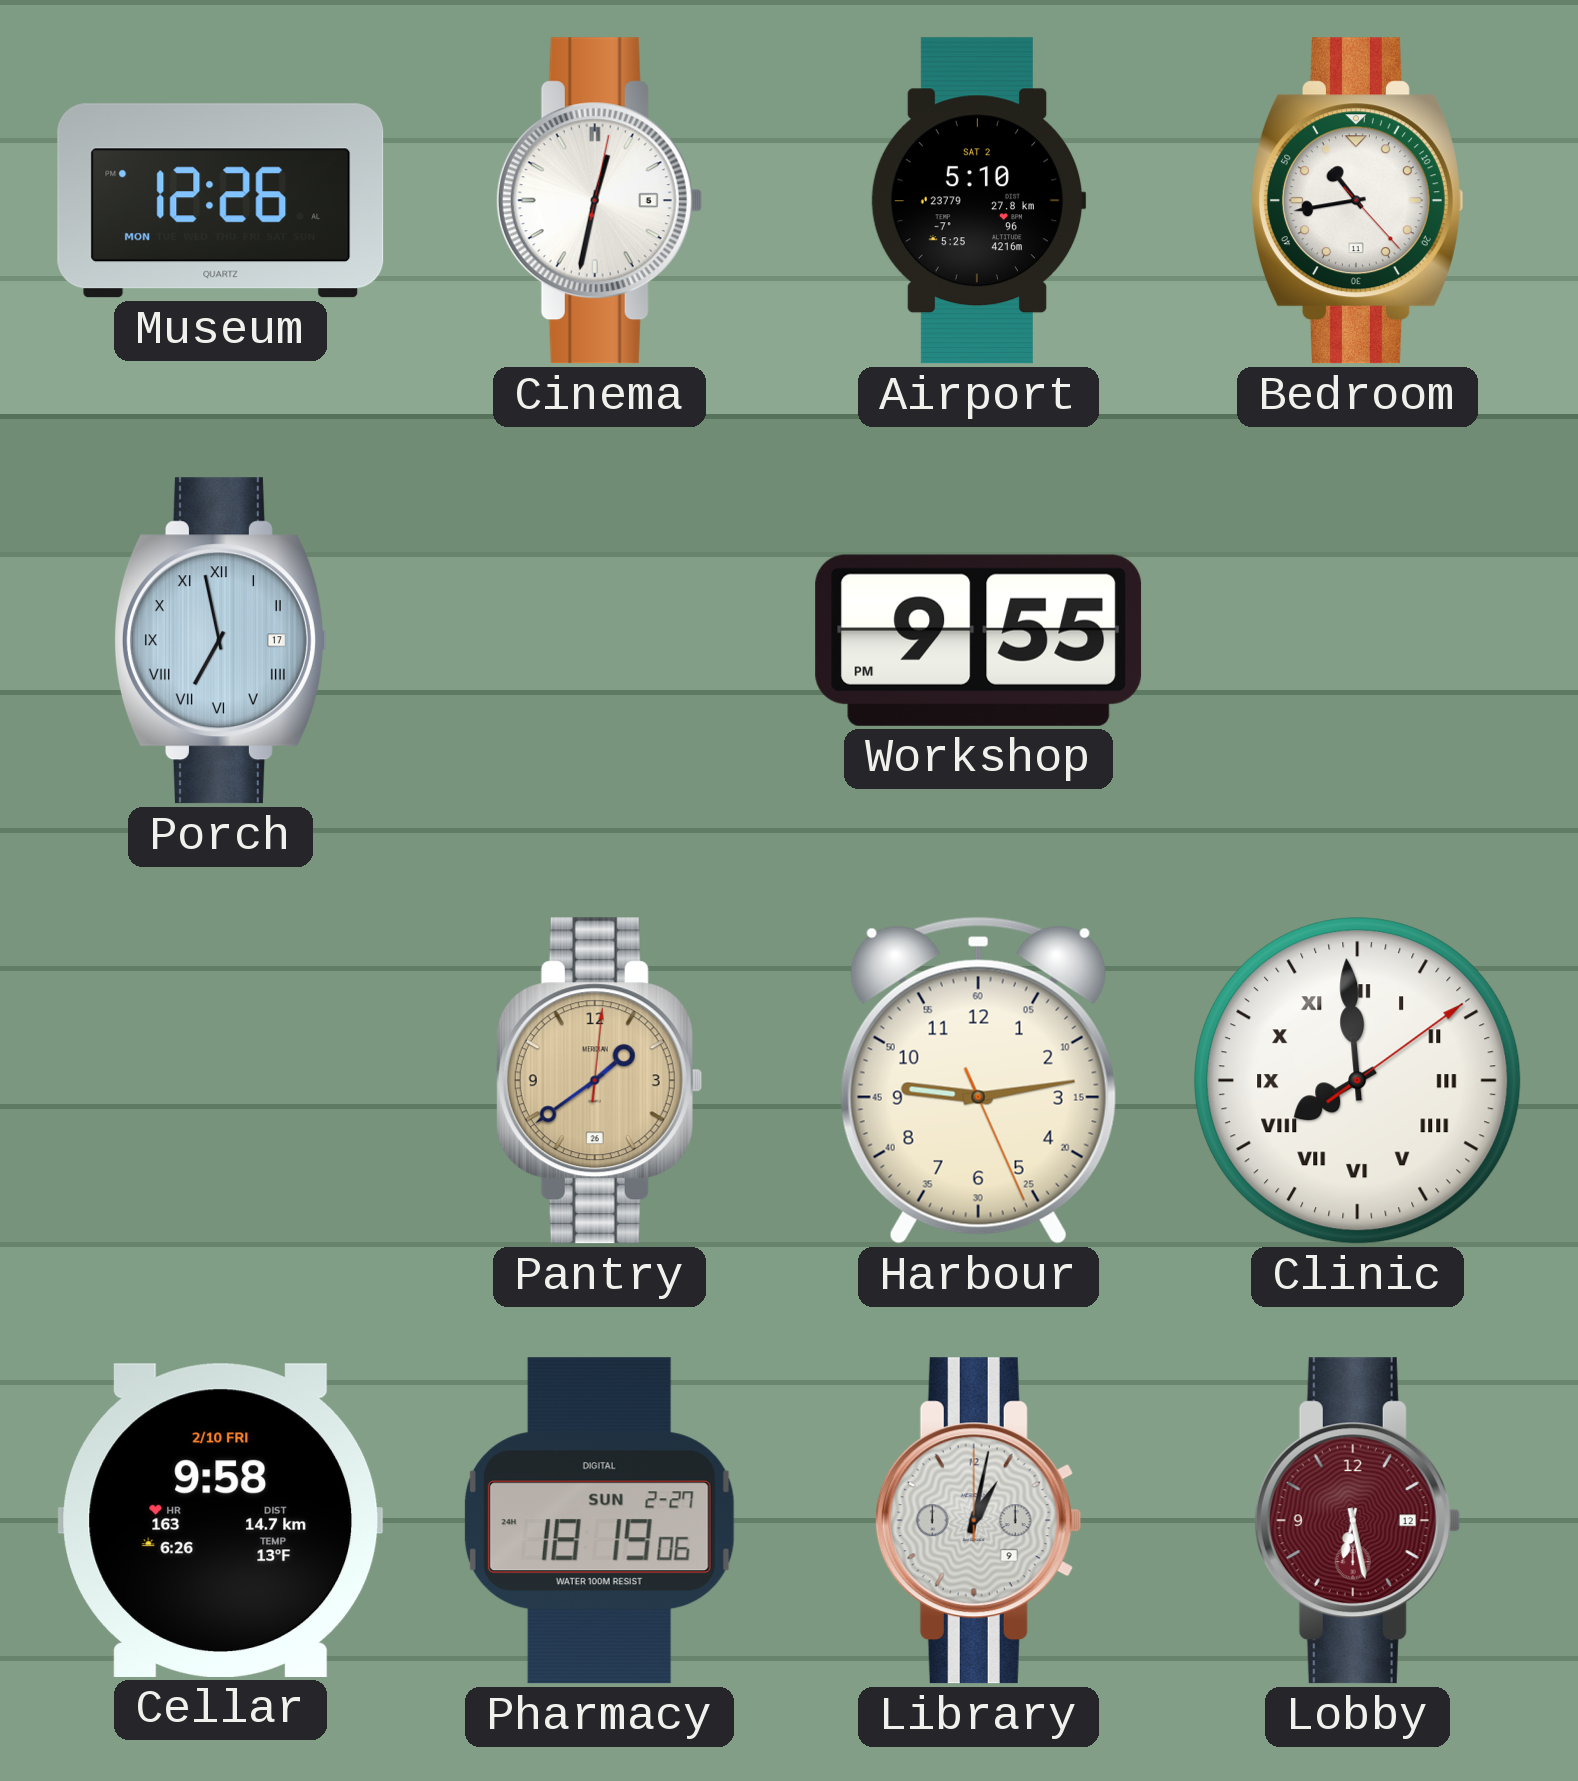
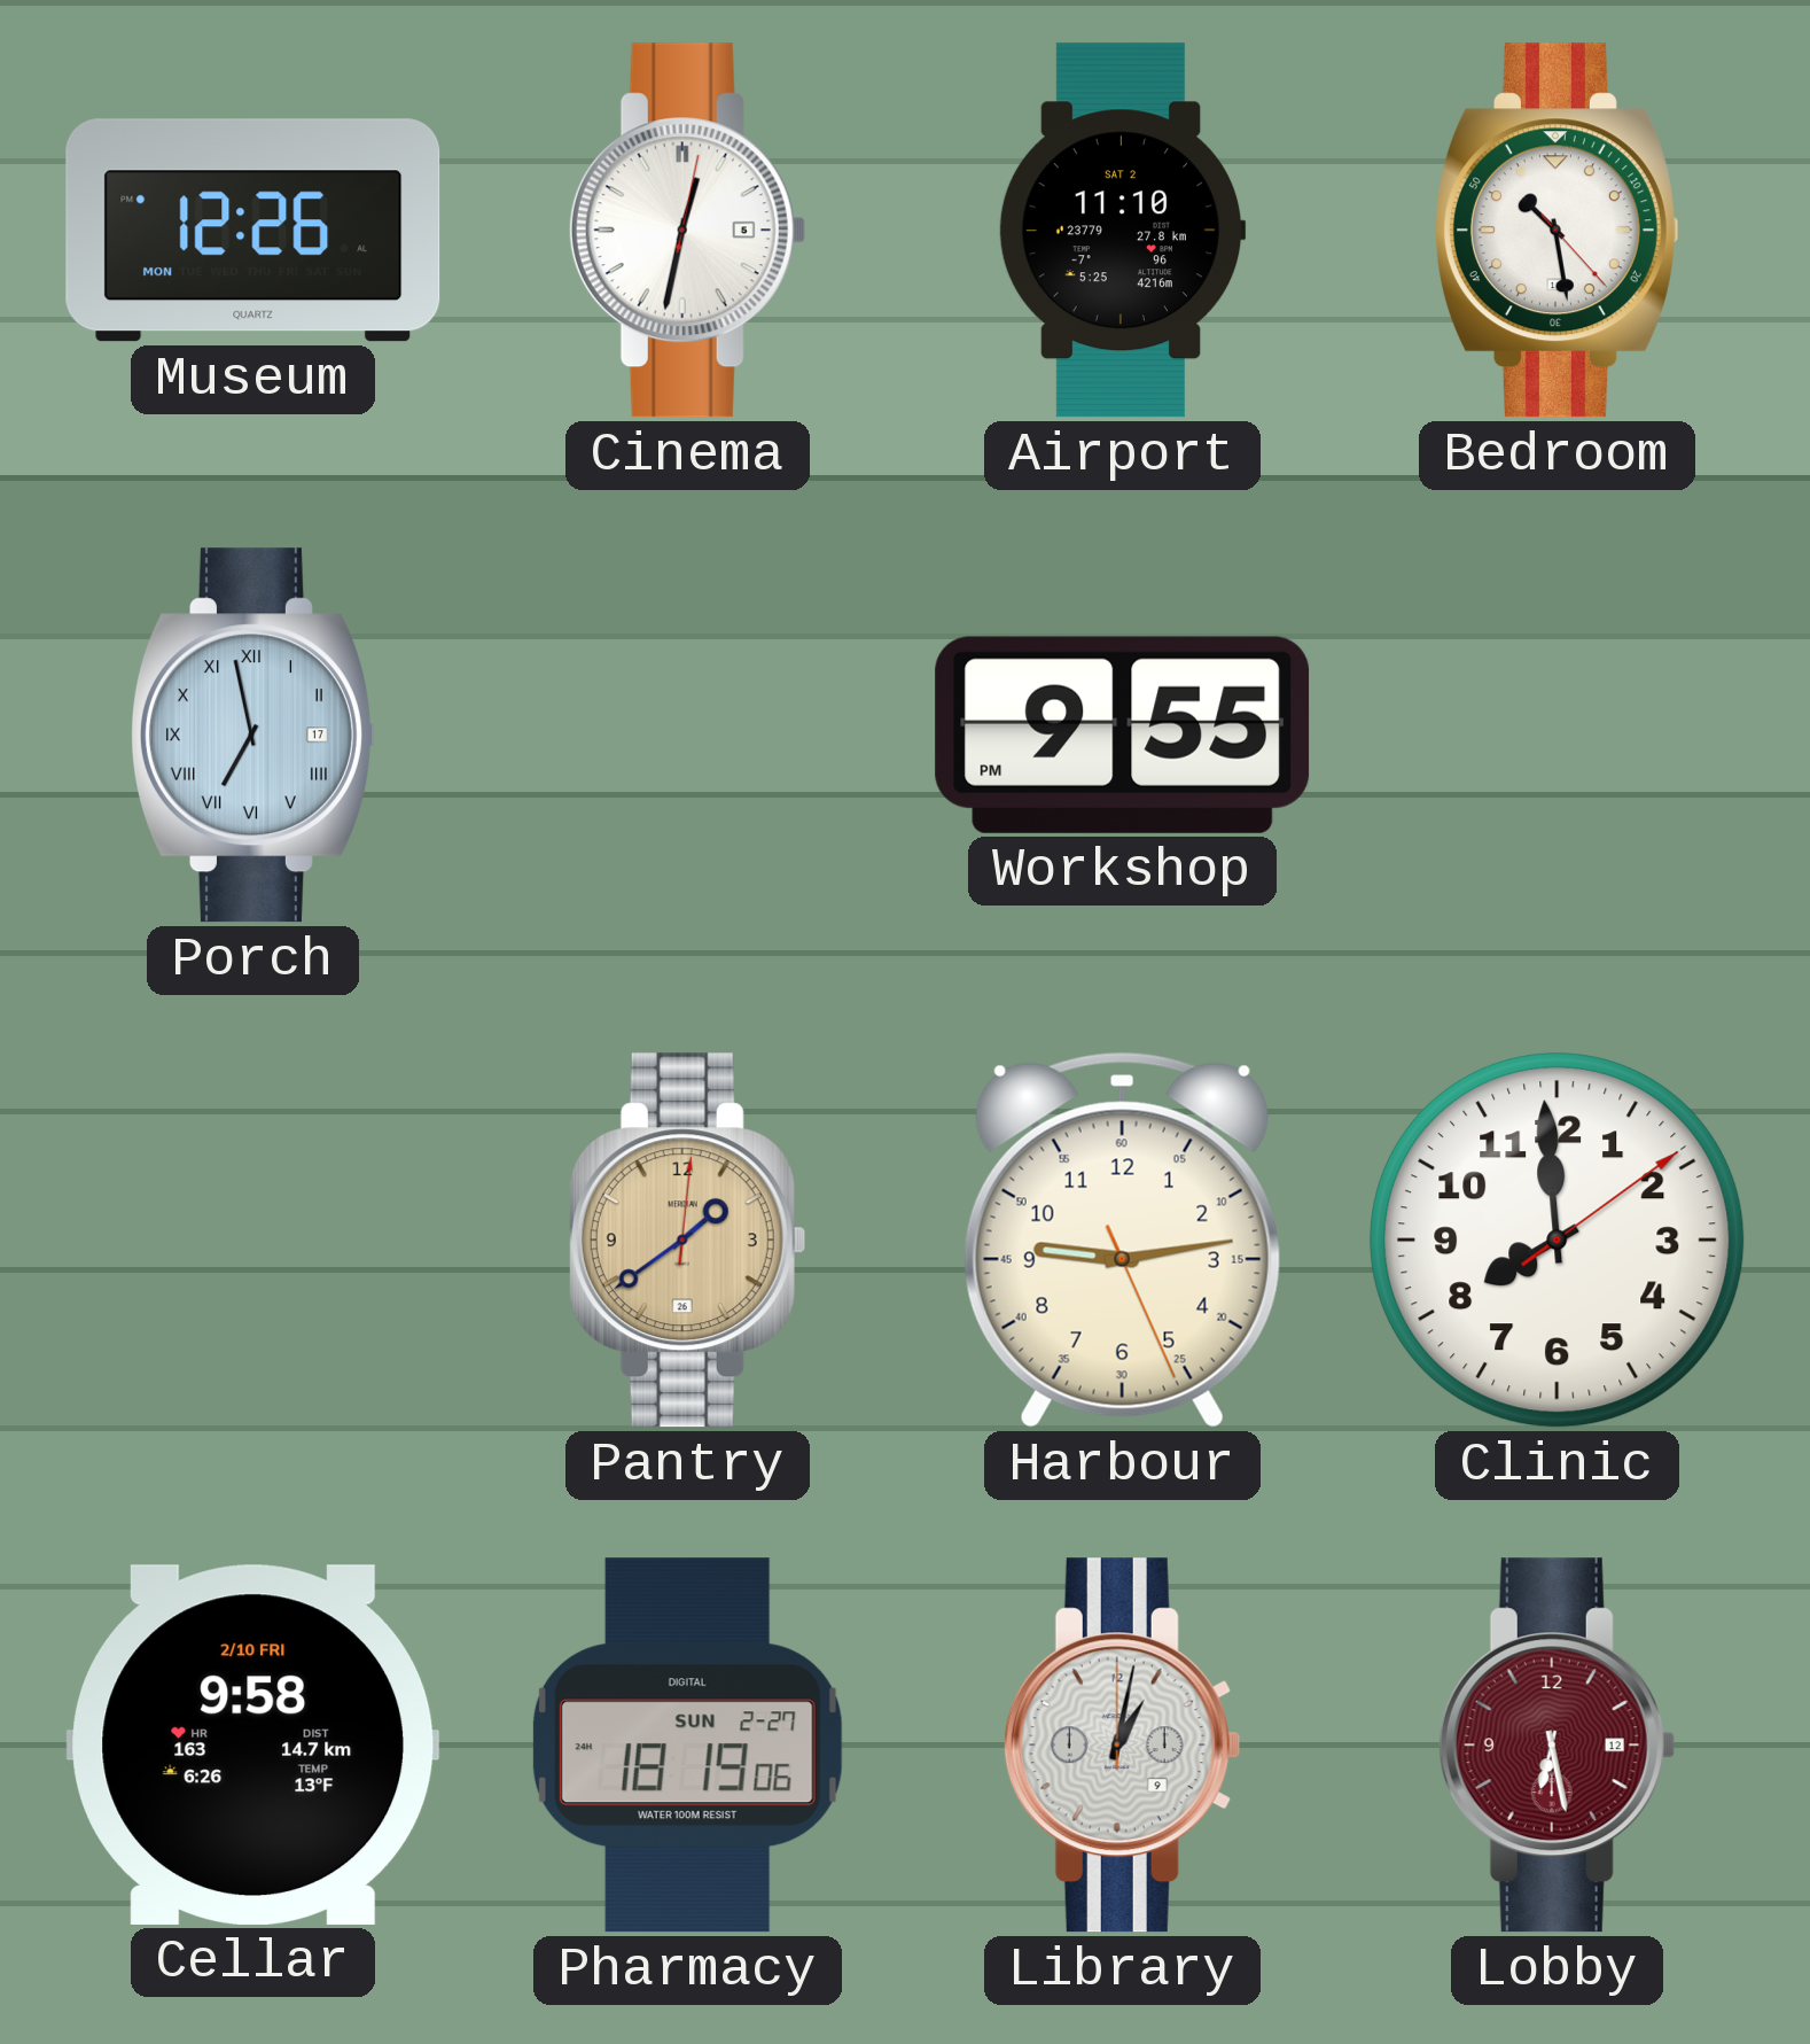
Airport: 5:10 -> 11:10
Bedroom: 10:43 -> 10:28
Clinic numerals: Roman -> Arabic
